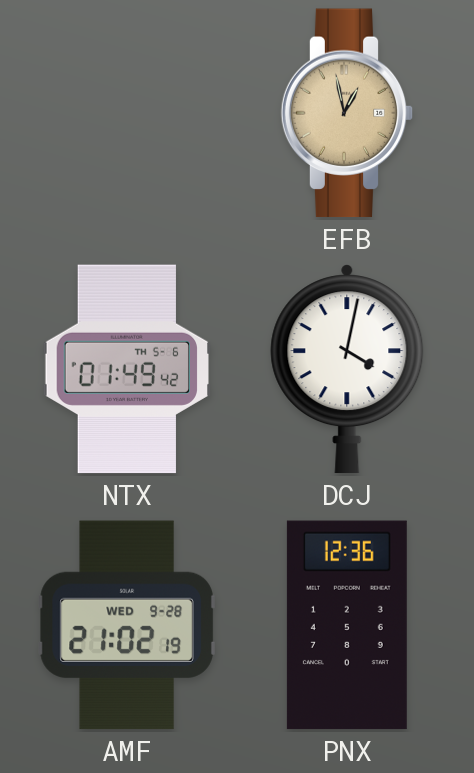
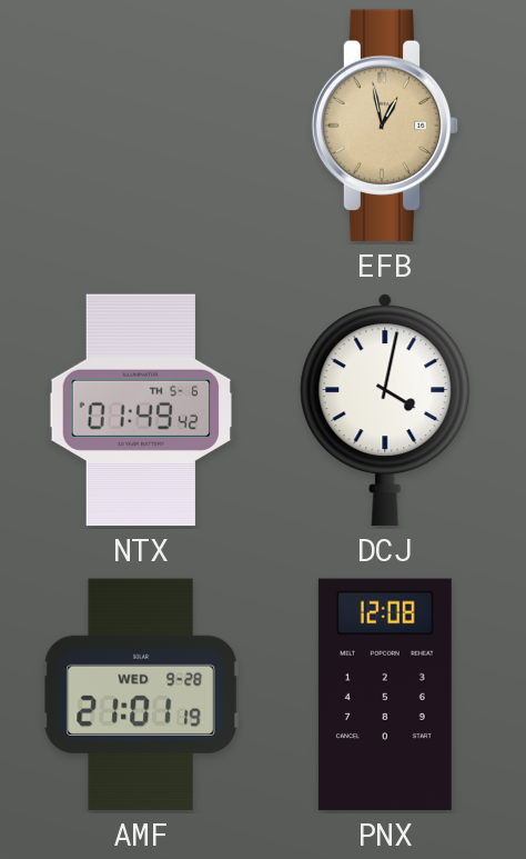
AMF: 21:02 -> 21:01
PNX: 12:36 -> 12:08
